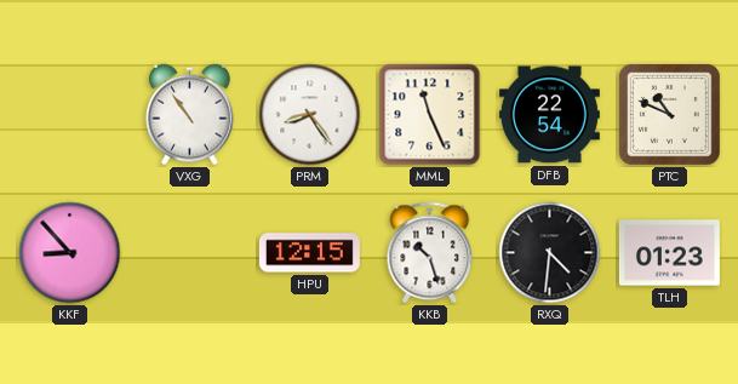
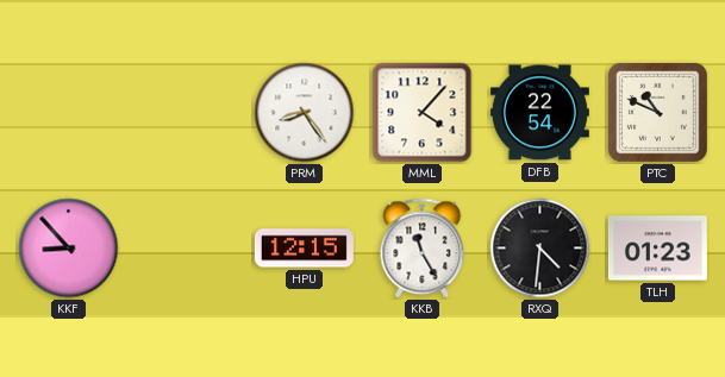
VXG: 10:54 -> none
MML: 11:26 -> 4:07
KKB: 10:27 -> 11:25
